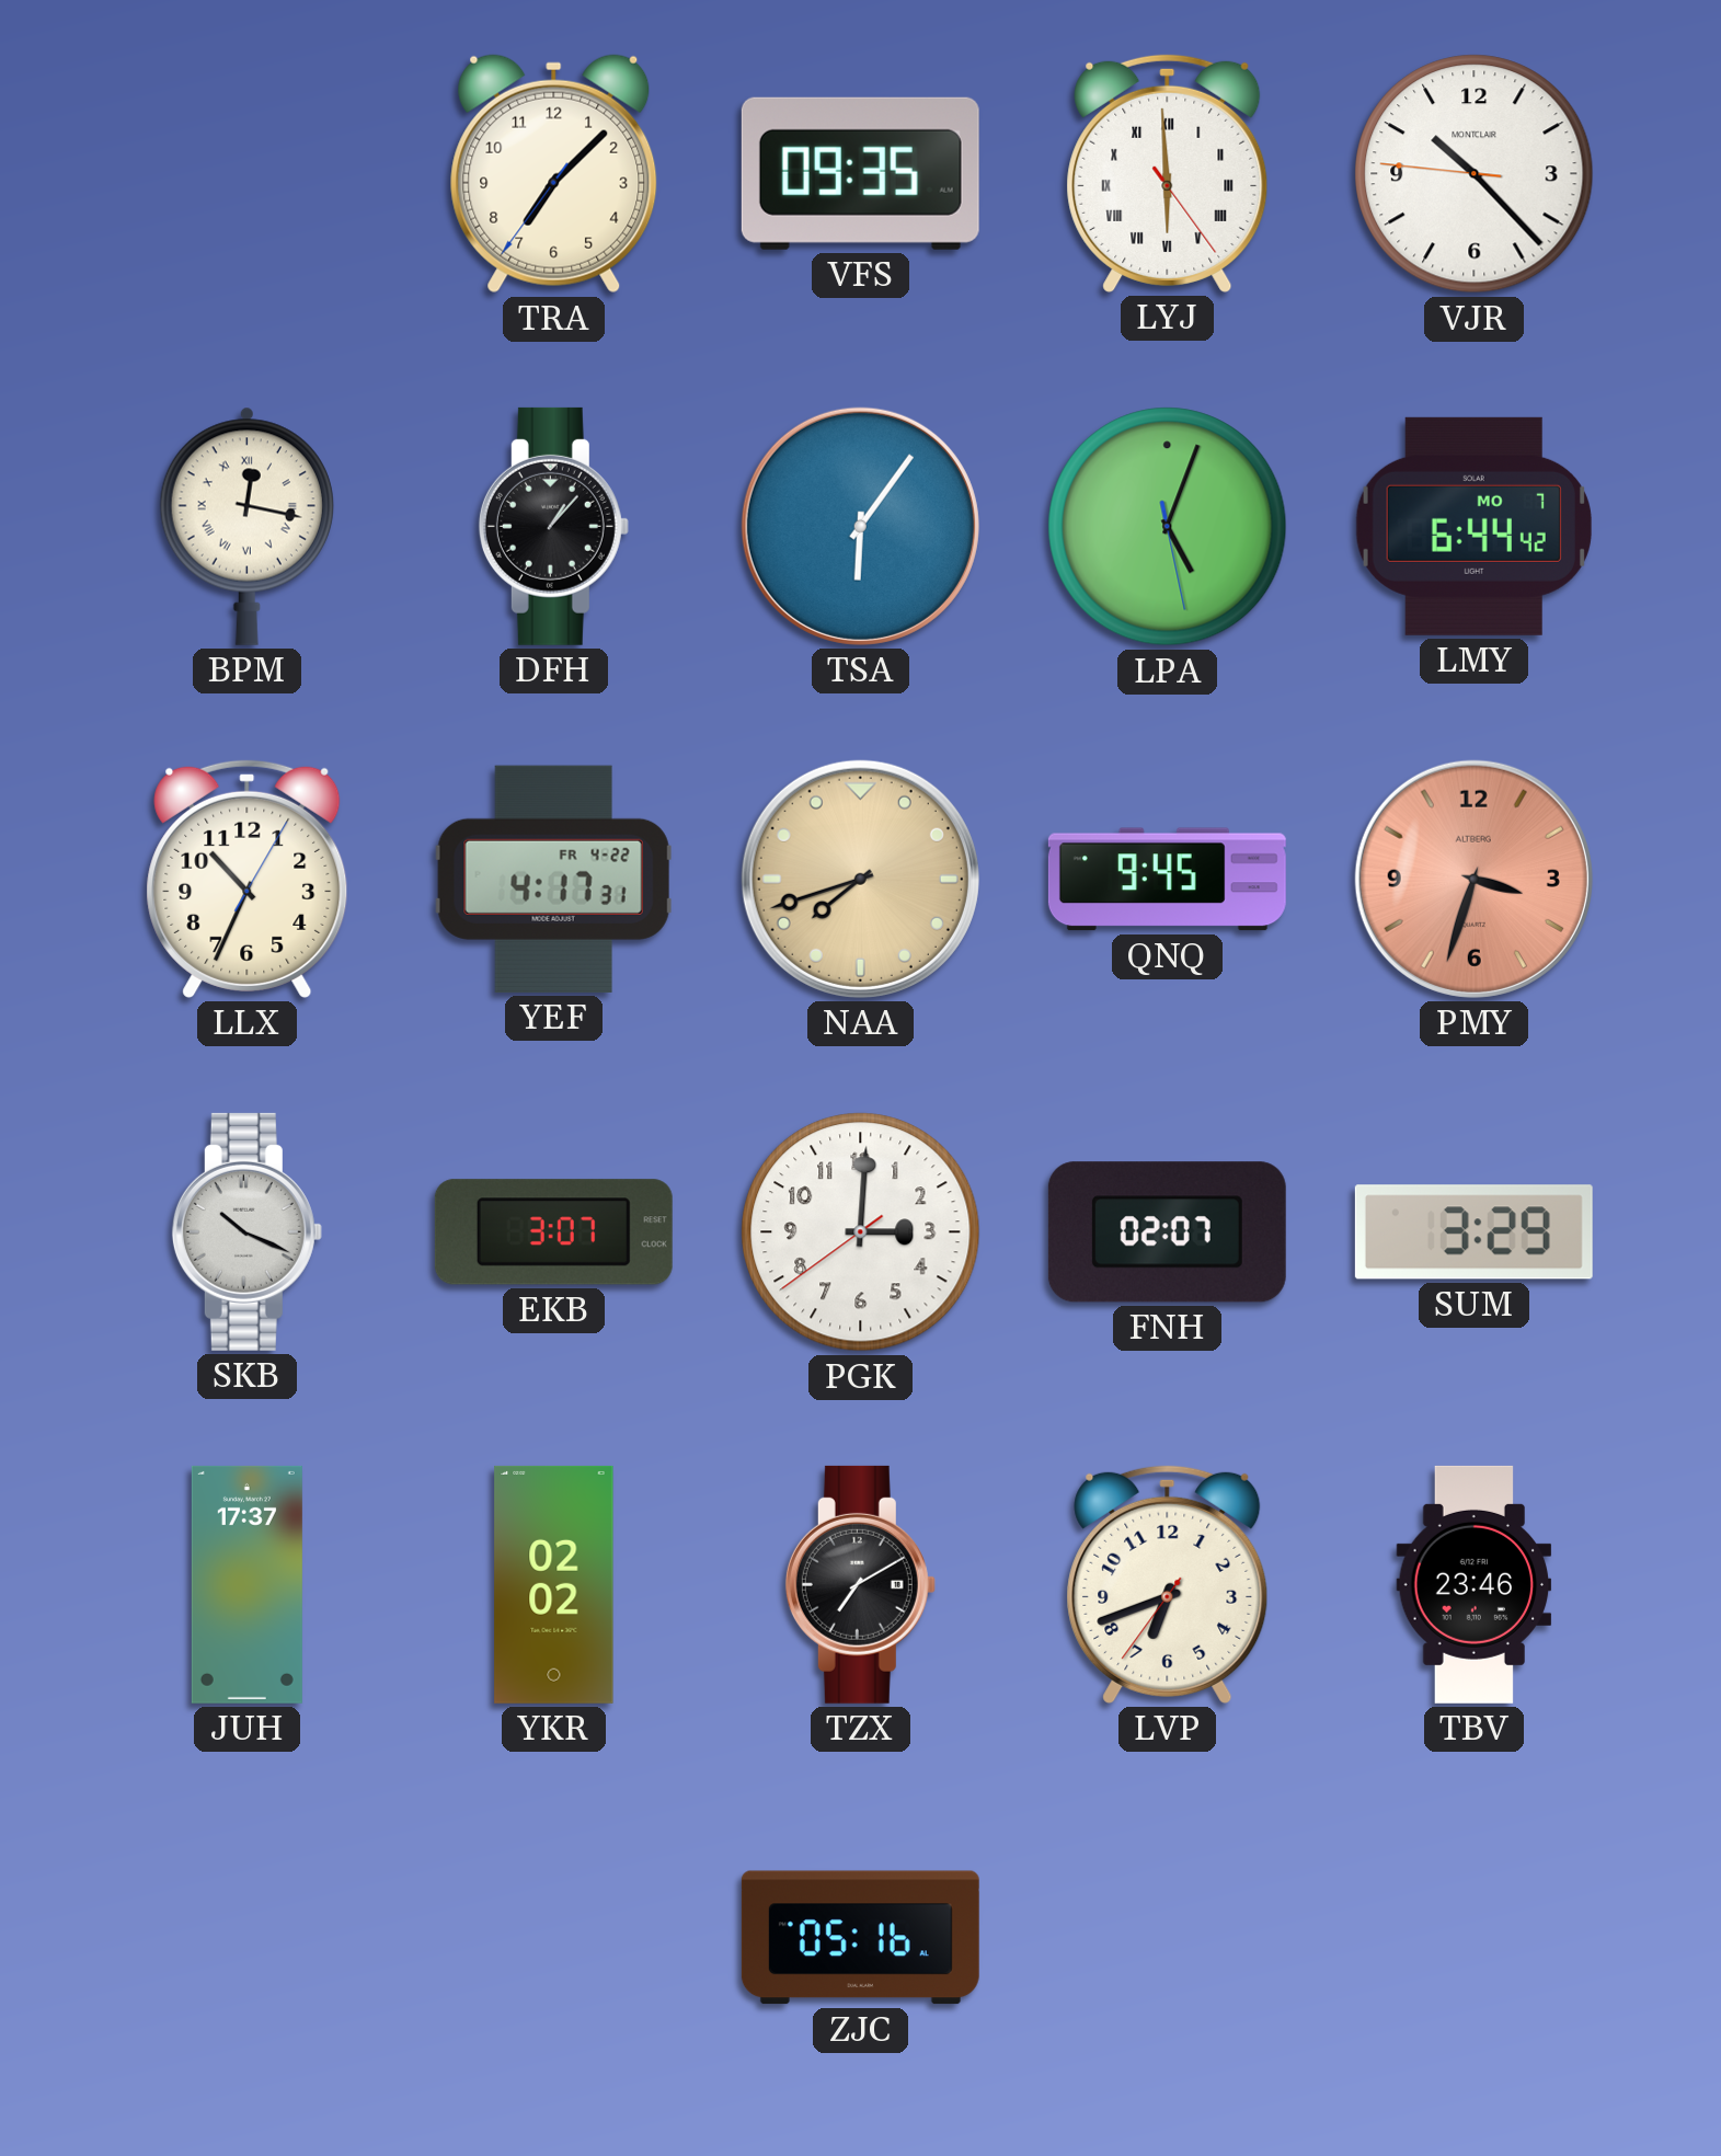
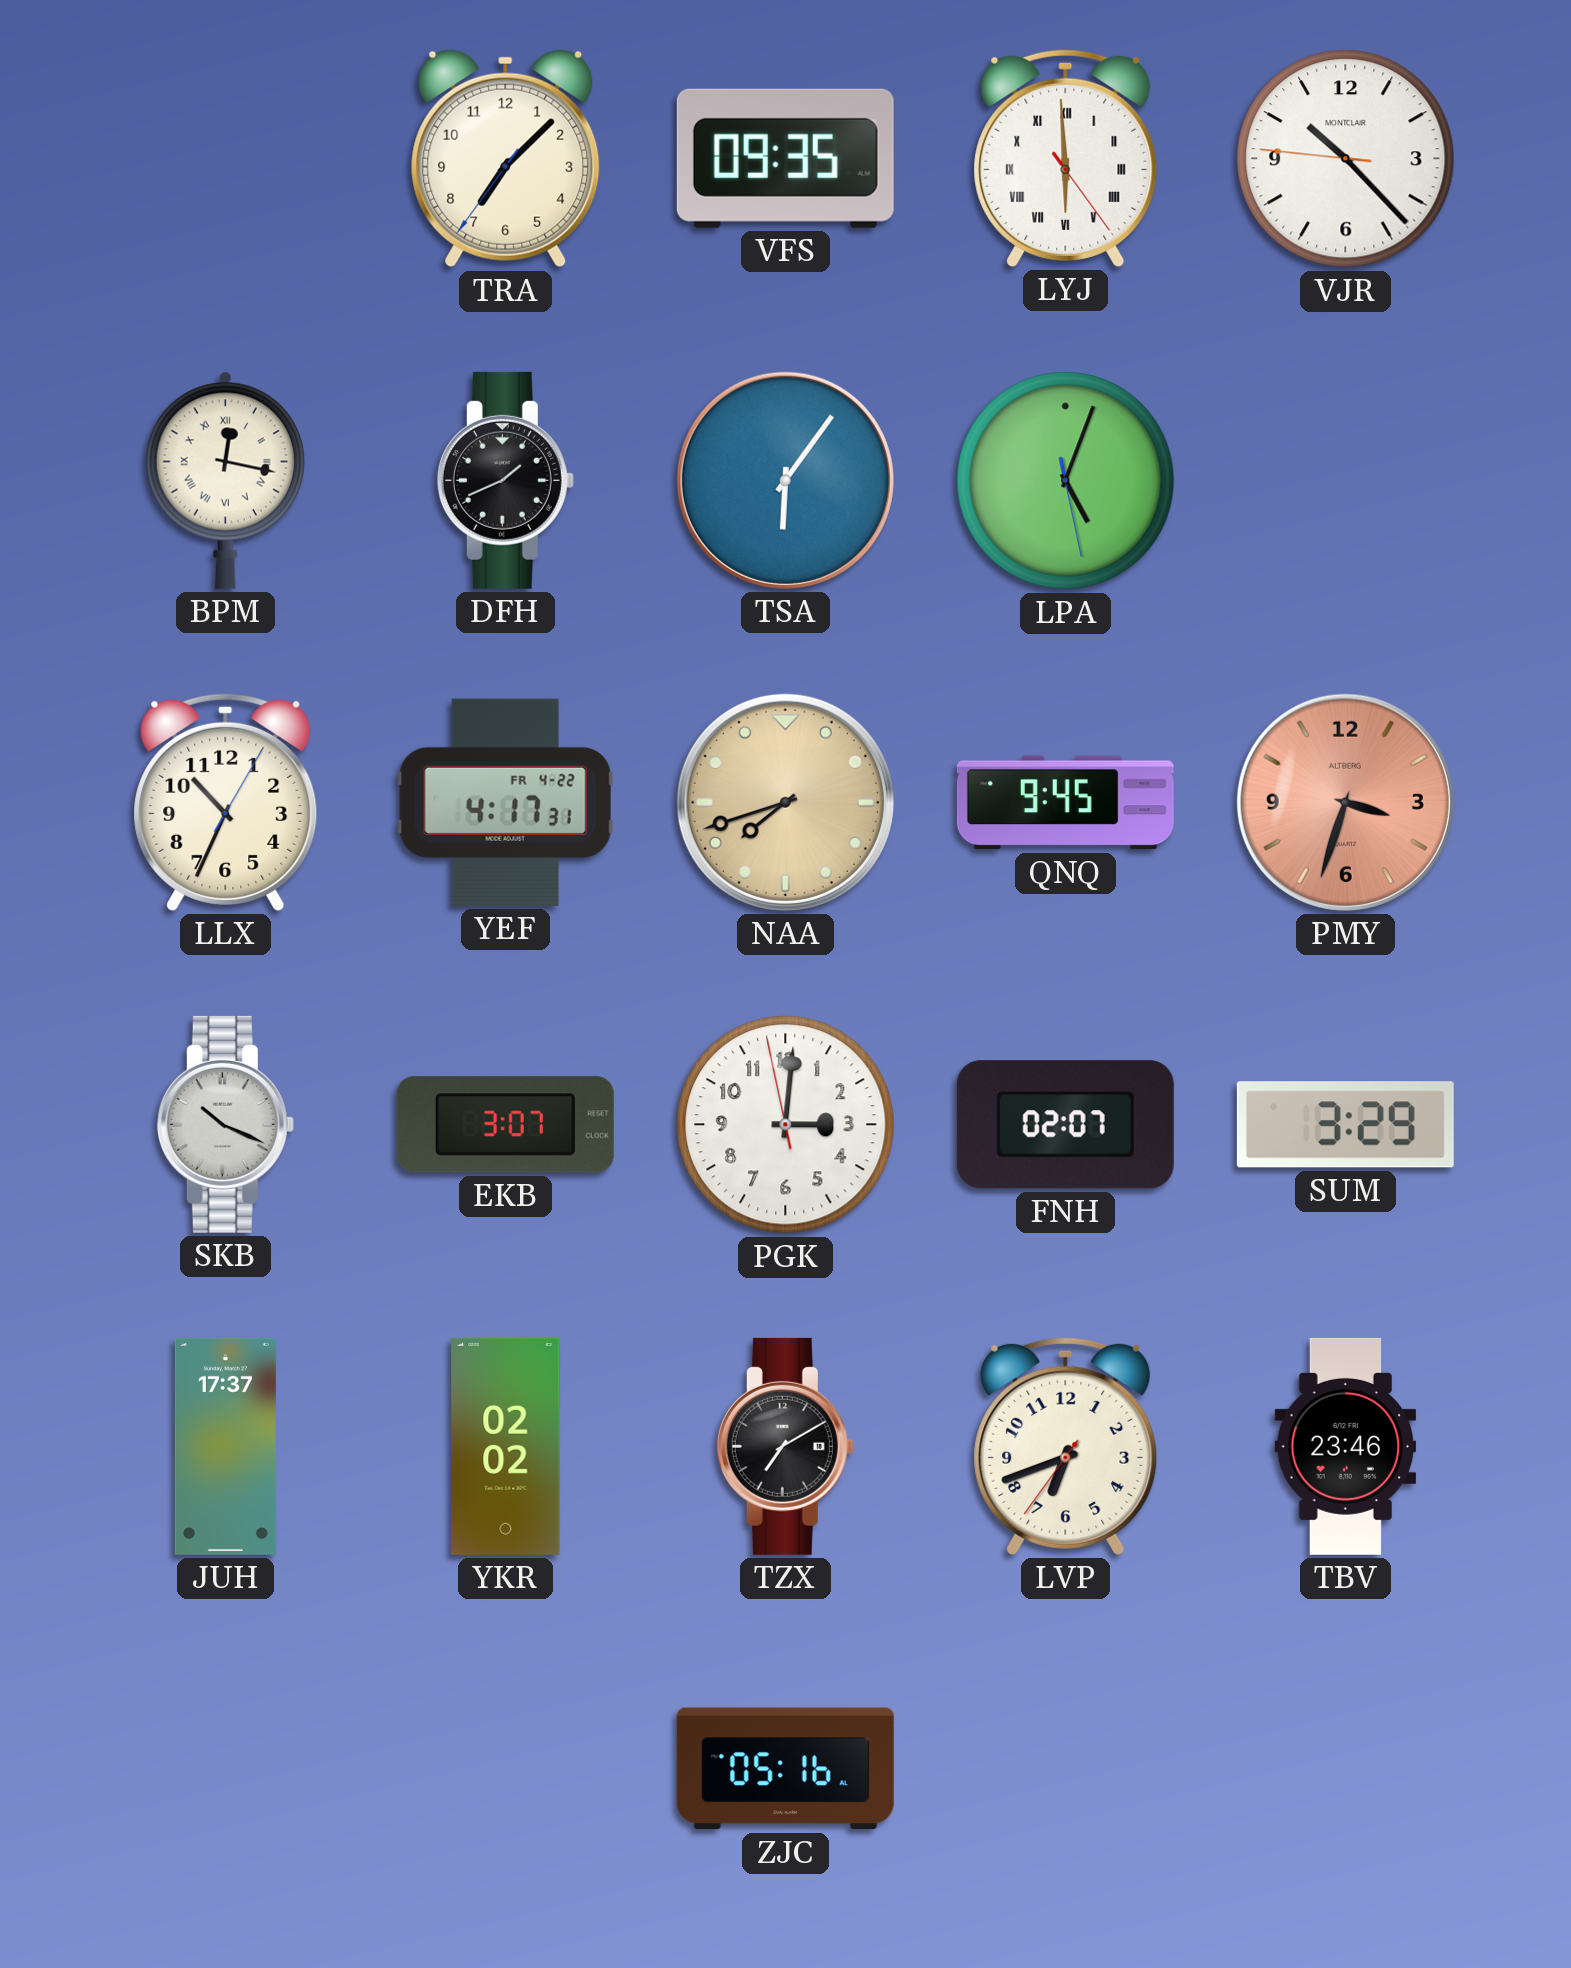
DFH: 1:07 -> 1:41
LMY: 6:44 -> none
PGK: 3:00:39 -> 3:00:58
